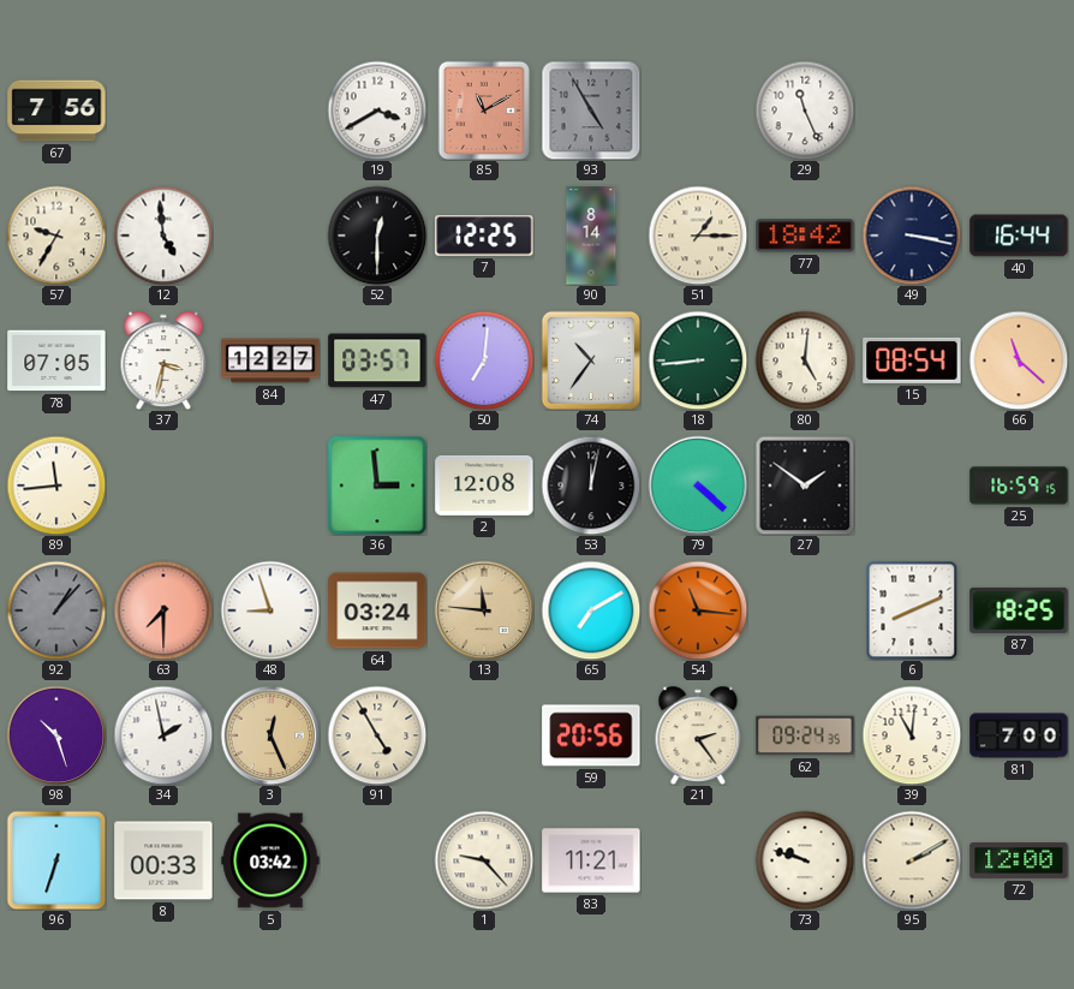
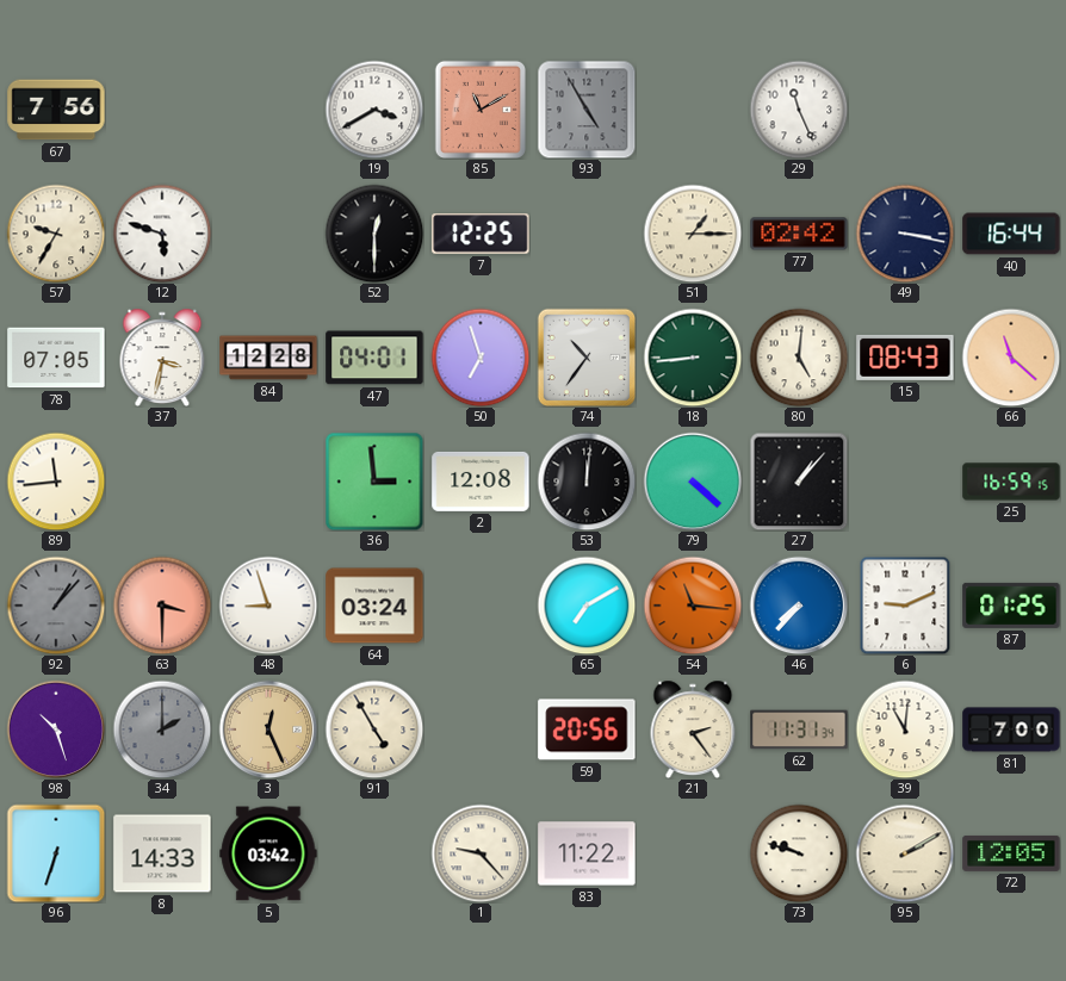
12: 4:59 -> 5:48
90: 8:14 -> none
77: 18:42 -> 02:42
84: 12:27 -> 12:28
47: 03:57 -> 04:01
50: 7:01 -> 6:57
15: 08:54 -> 08:43
53: 12:02 -> 12:01
27: 1:51 -> 1:07
63: 7:30 -> 3:30
13: 11:46 -> none
46: none -> 7:37
6: 8:11 -> 9:11
87: 18:25 -> 01:25
34: 1:58 -> 2:00
34 dial: white -> grey
62: 09:24 -> 11:31
8: 00:33 -> 14:33
83: 11:21 -> 11:22
72: 12:00 -> 12:05
